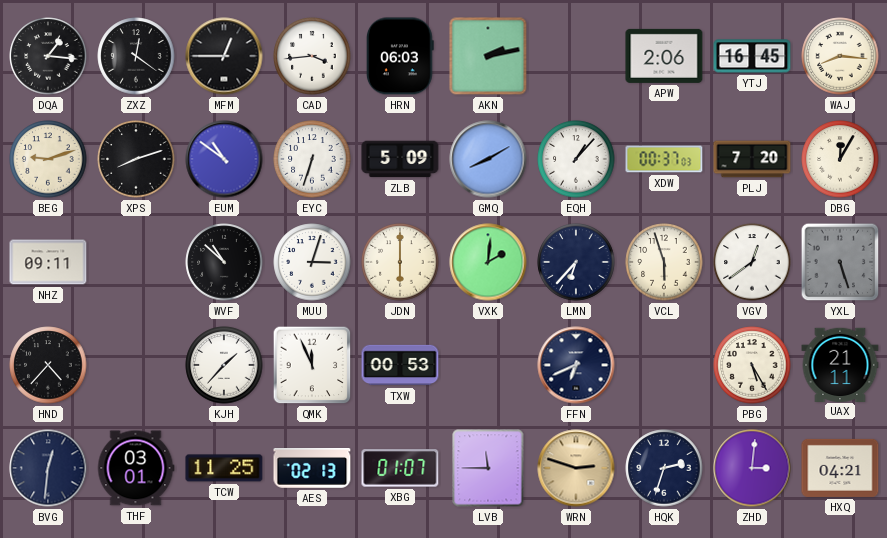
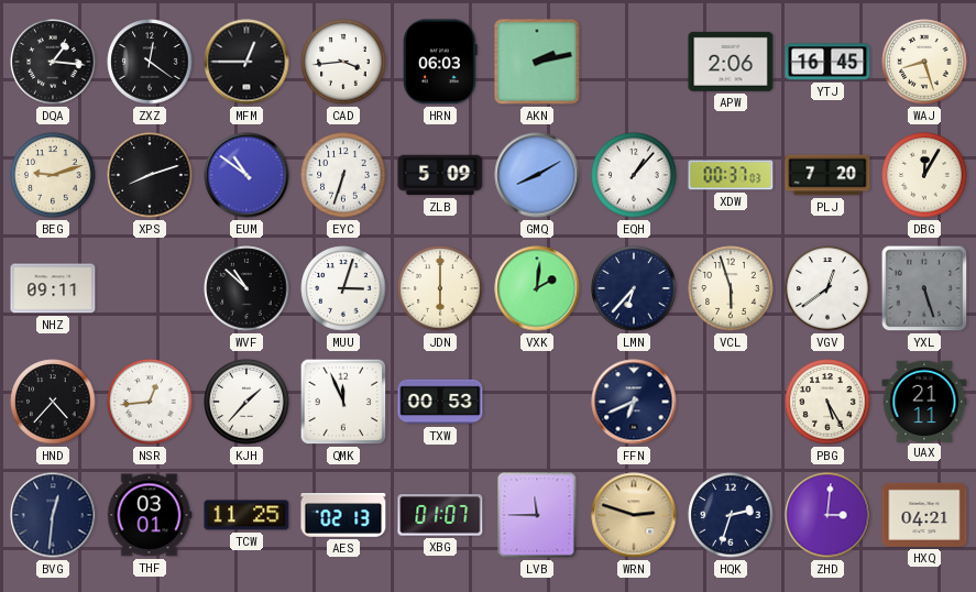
WAJ: 8:16 -> 8:27
NSR: none -> 12:44
